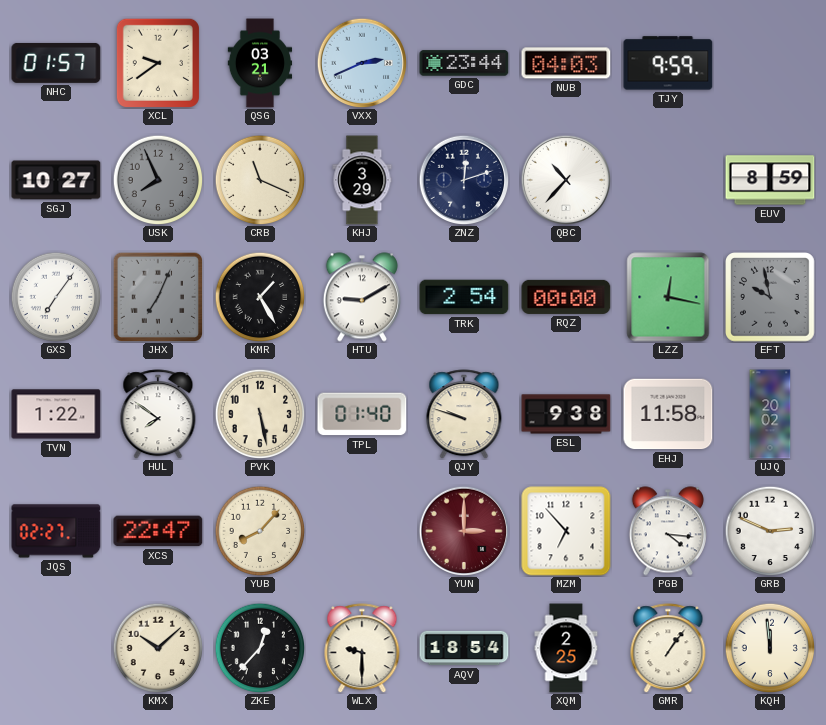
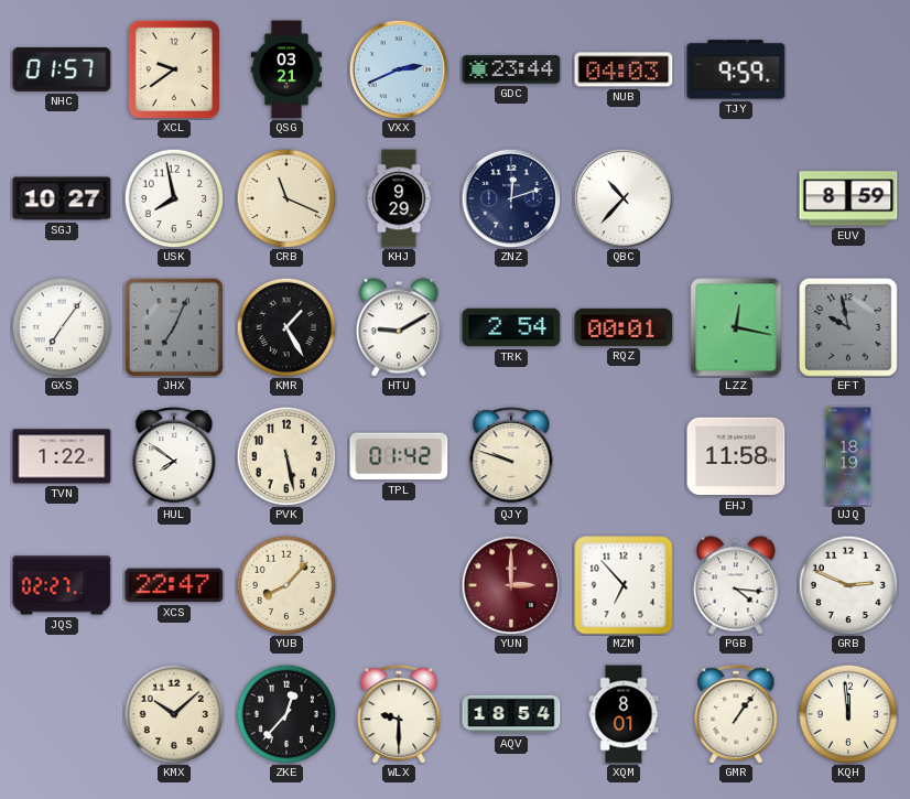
USK: 7:56 -> 7:58
USK dial: grey -> white
KHJ: 3:29 -> 9:29
RQZ: 00:00 -> 00:01
TPL: 01:40 -> 01:42
ESL: 9:38 -> none
UJQ: 20:02 -> 18:19
XQM: 2:25 -> 8:01
